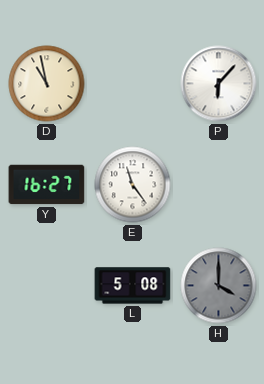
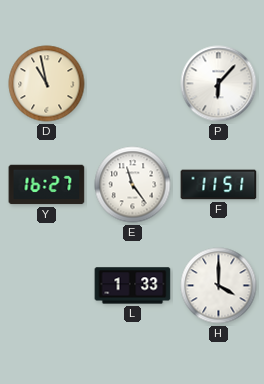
F: none -> 11:51
L: 5:08 -> 1:33
H dial: grey -> white
